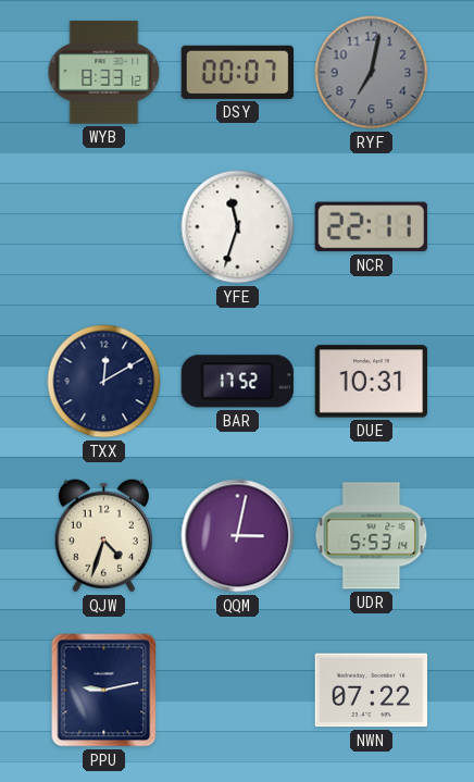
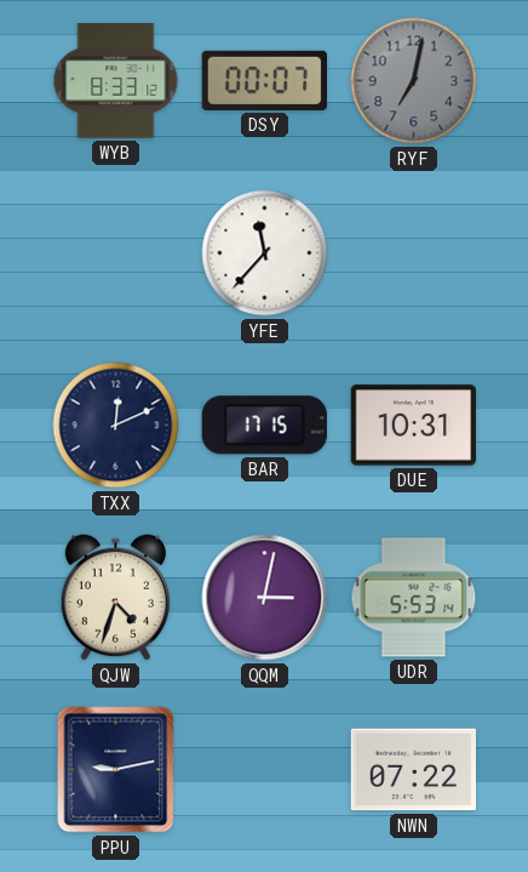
YFE: 11:33 -> 11:37
NCR: 22:11 -> none
TXX: 12:10 -> 12:11
BAR: 17:52 -> 17:15
